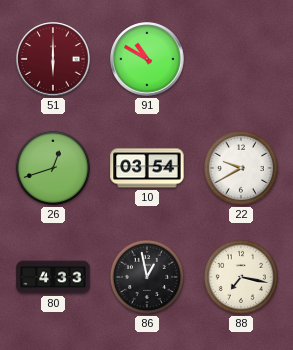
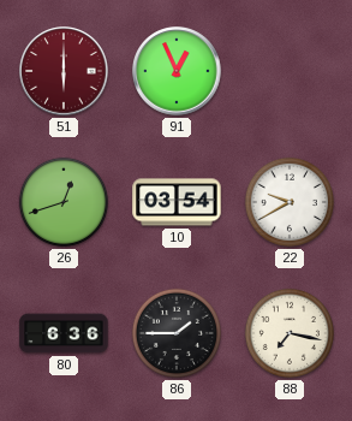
91: 10:50 -> 12:56
80: 4:33 -> 6:36
86: 12:58 -> 1:45
